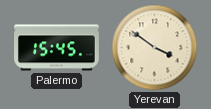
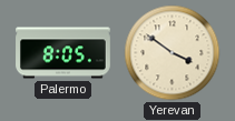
Palermo: 15:45 -> 8:05
